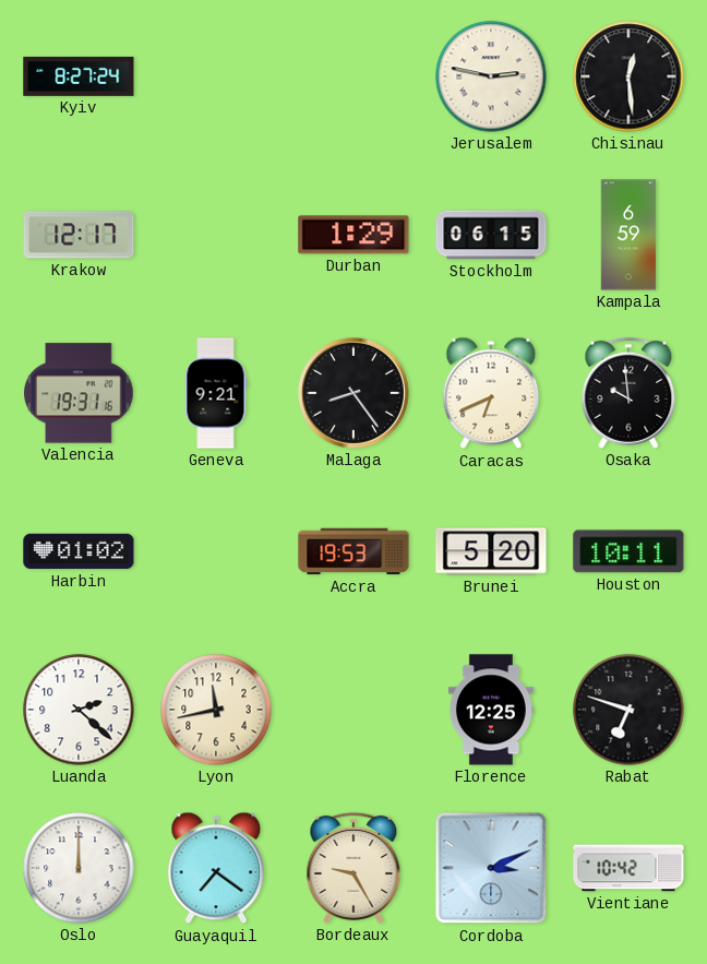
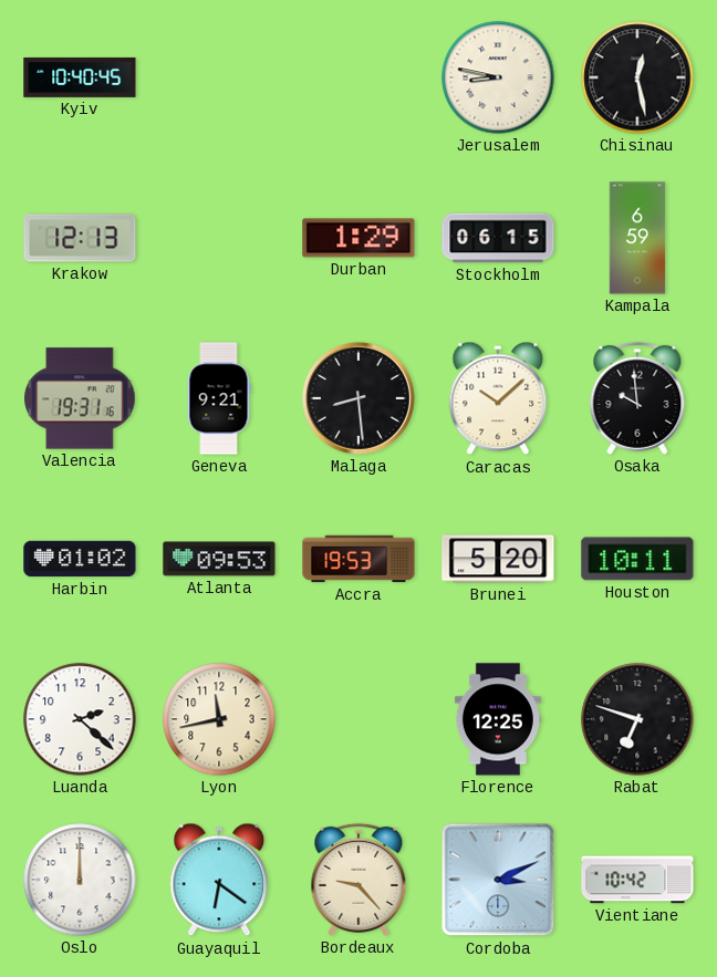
Kyiv: 8:27 -> 10:40
Jerusalem: 2:47 -> 8:47
Chisinau: 12:29 -> 12:28
Krakow: 12:17 -> 12:13
Malaga: 8:24 -> 8:29
Caracas: 6:41 -> 10:08
Atlanta: none -> 09:53
Guayaquil: 7:21 -> 6:21
Bordeaux: 9:25 -> 9:23
